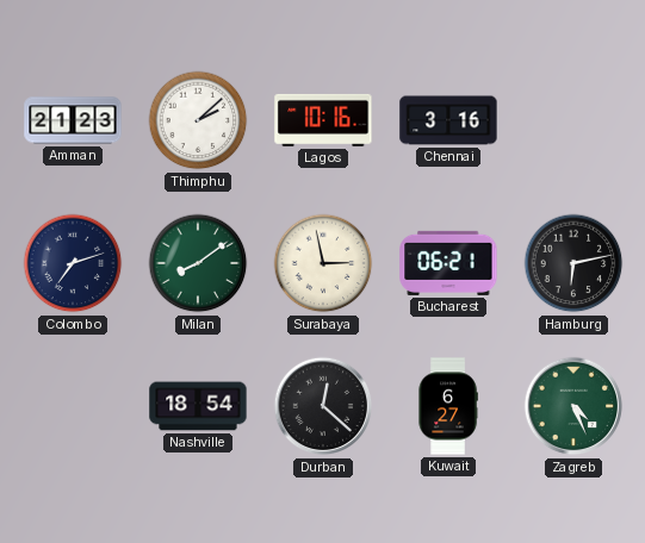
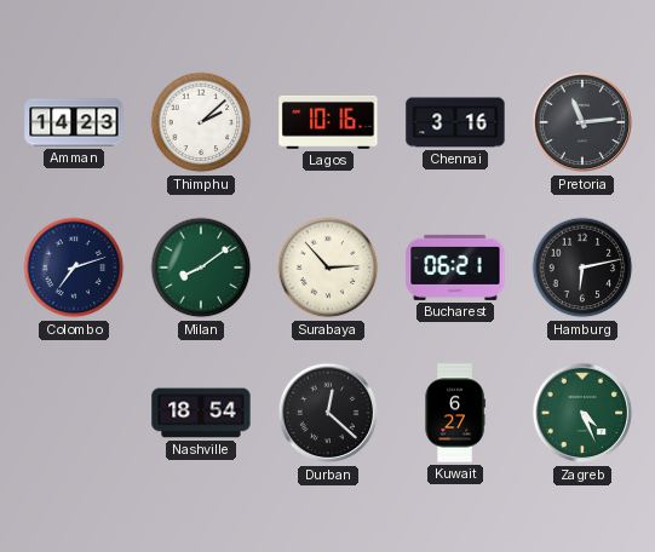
Amman: 21:23 -> 14:23
Pretoria: none -> 11:14
Surabaya: 2:58 -> 2:53
